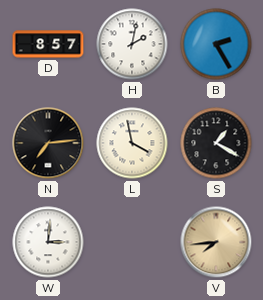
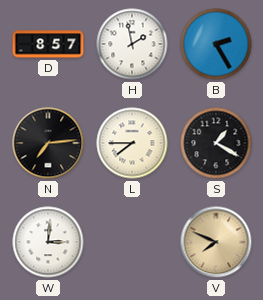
H: 2:02 -> 1:58
L: 3:58 -> 7:45
V: 7:44 -> 7:49
